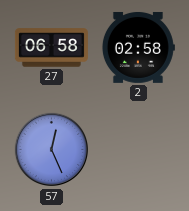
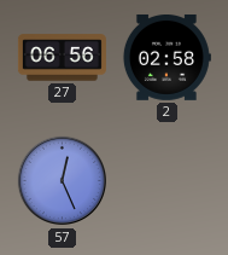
27: 06:58 -> 06:56
